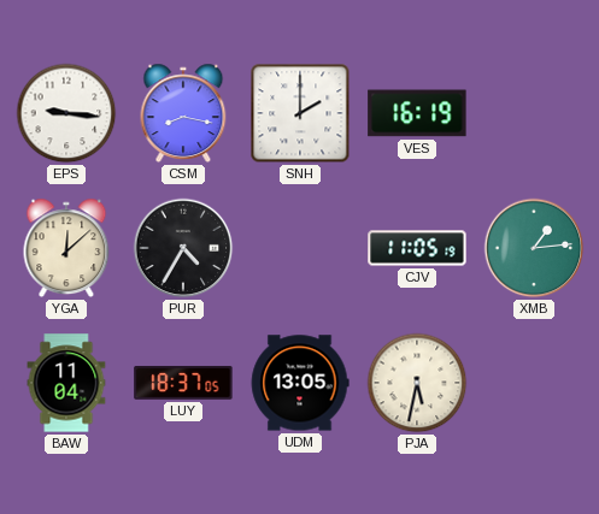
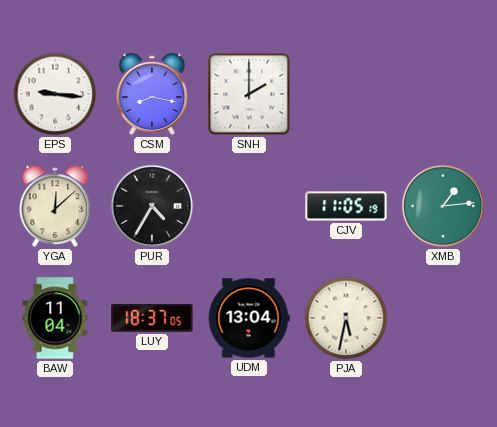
VES: 16:19 -> none
UDM: 13:05 -> 13:04
